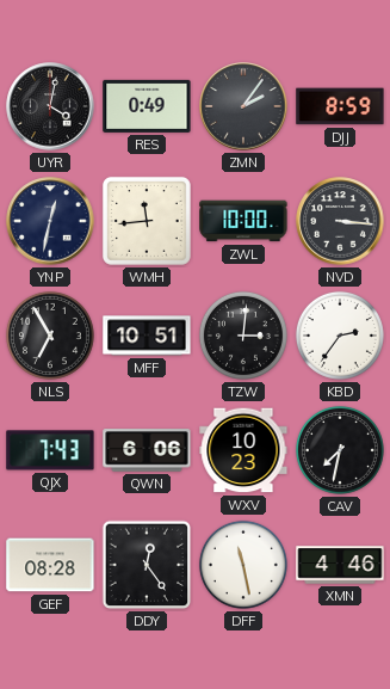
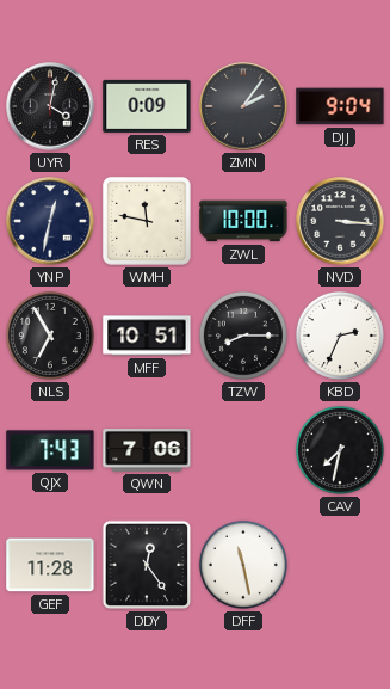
RES: 0:49 -> 0:09
DJJ: 8:59 -> 9:04
WMH: 11:44 -> 11:47
TZW: 3:01 -> 8:15
KBD: 2:36 -> 2:34
QWN: 6:06 -> 7:06
WXV: 10:23 -> none
GEF: 08:28 -> 11:28
XMN: 4:46 -> none
